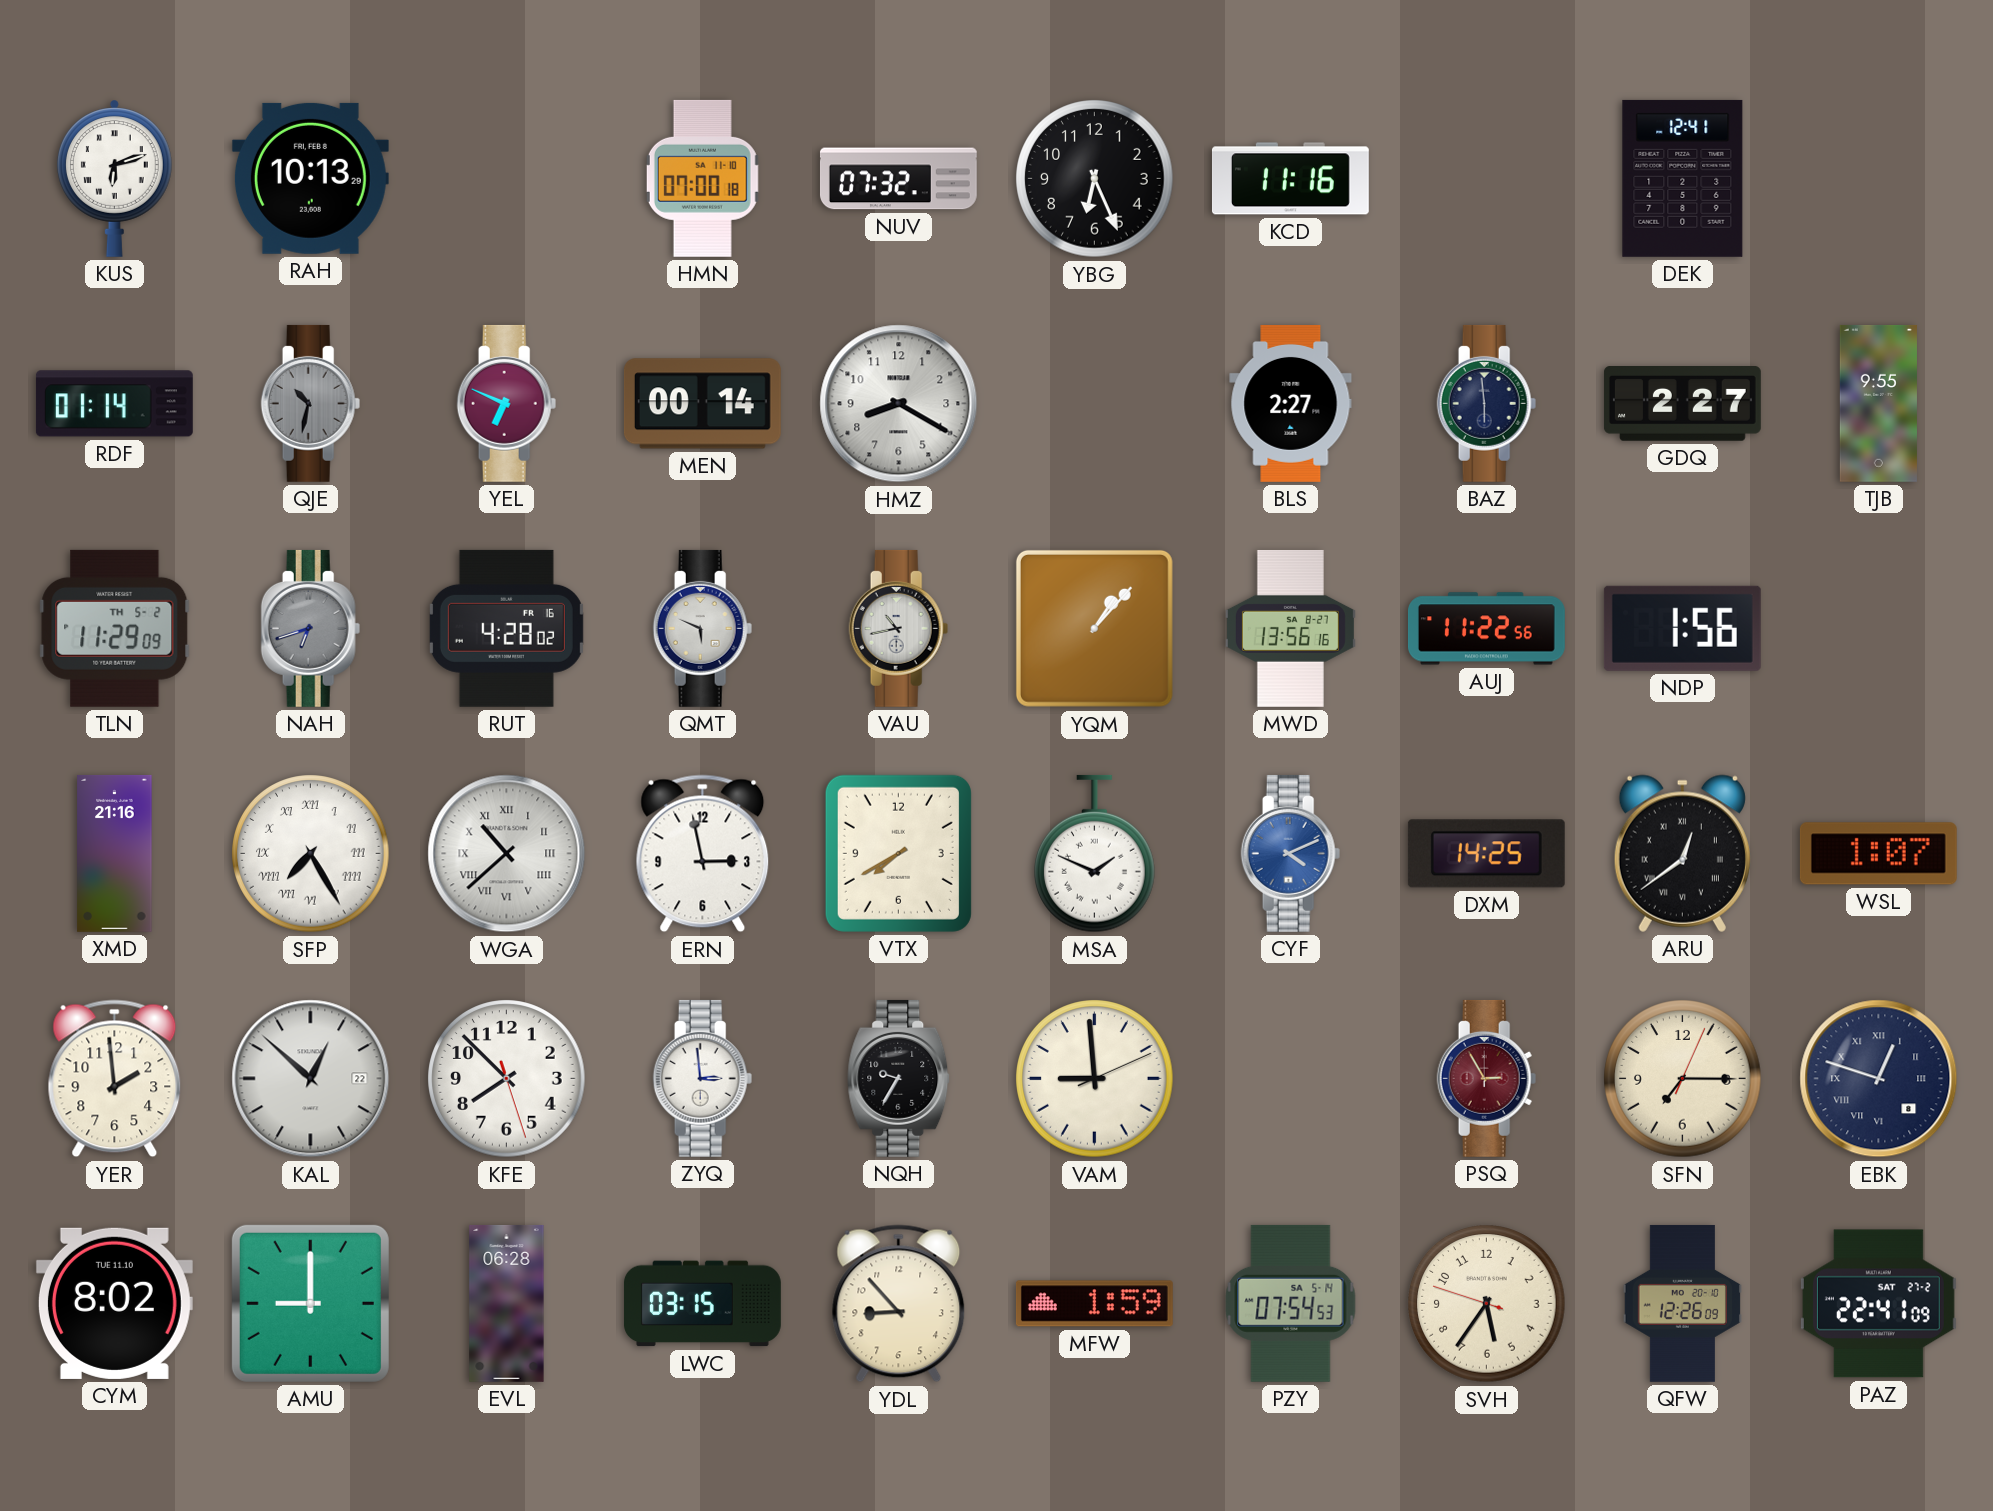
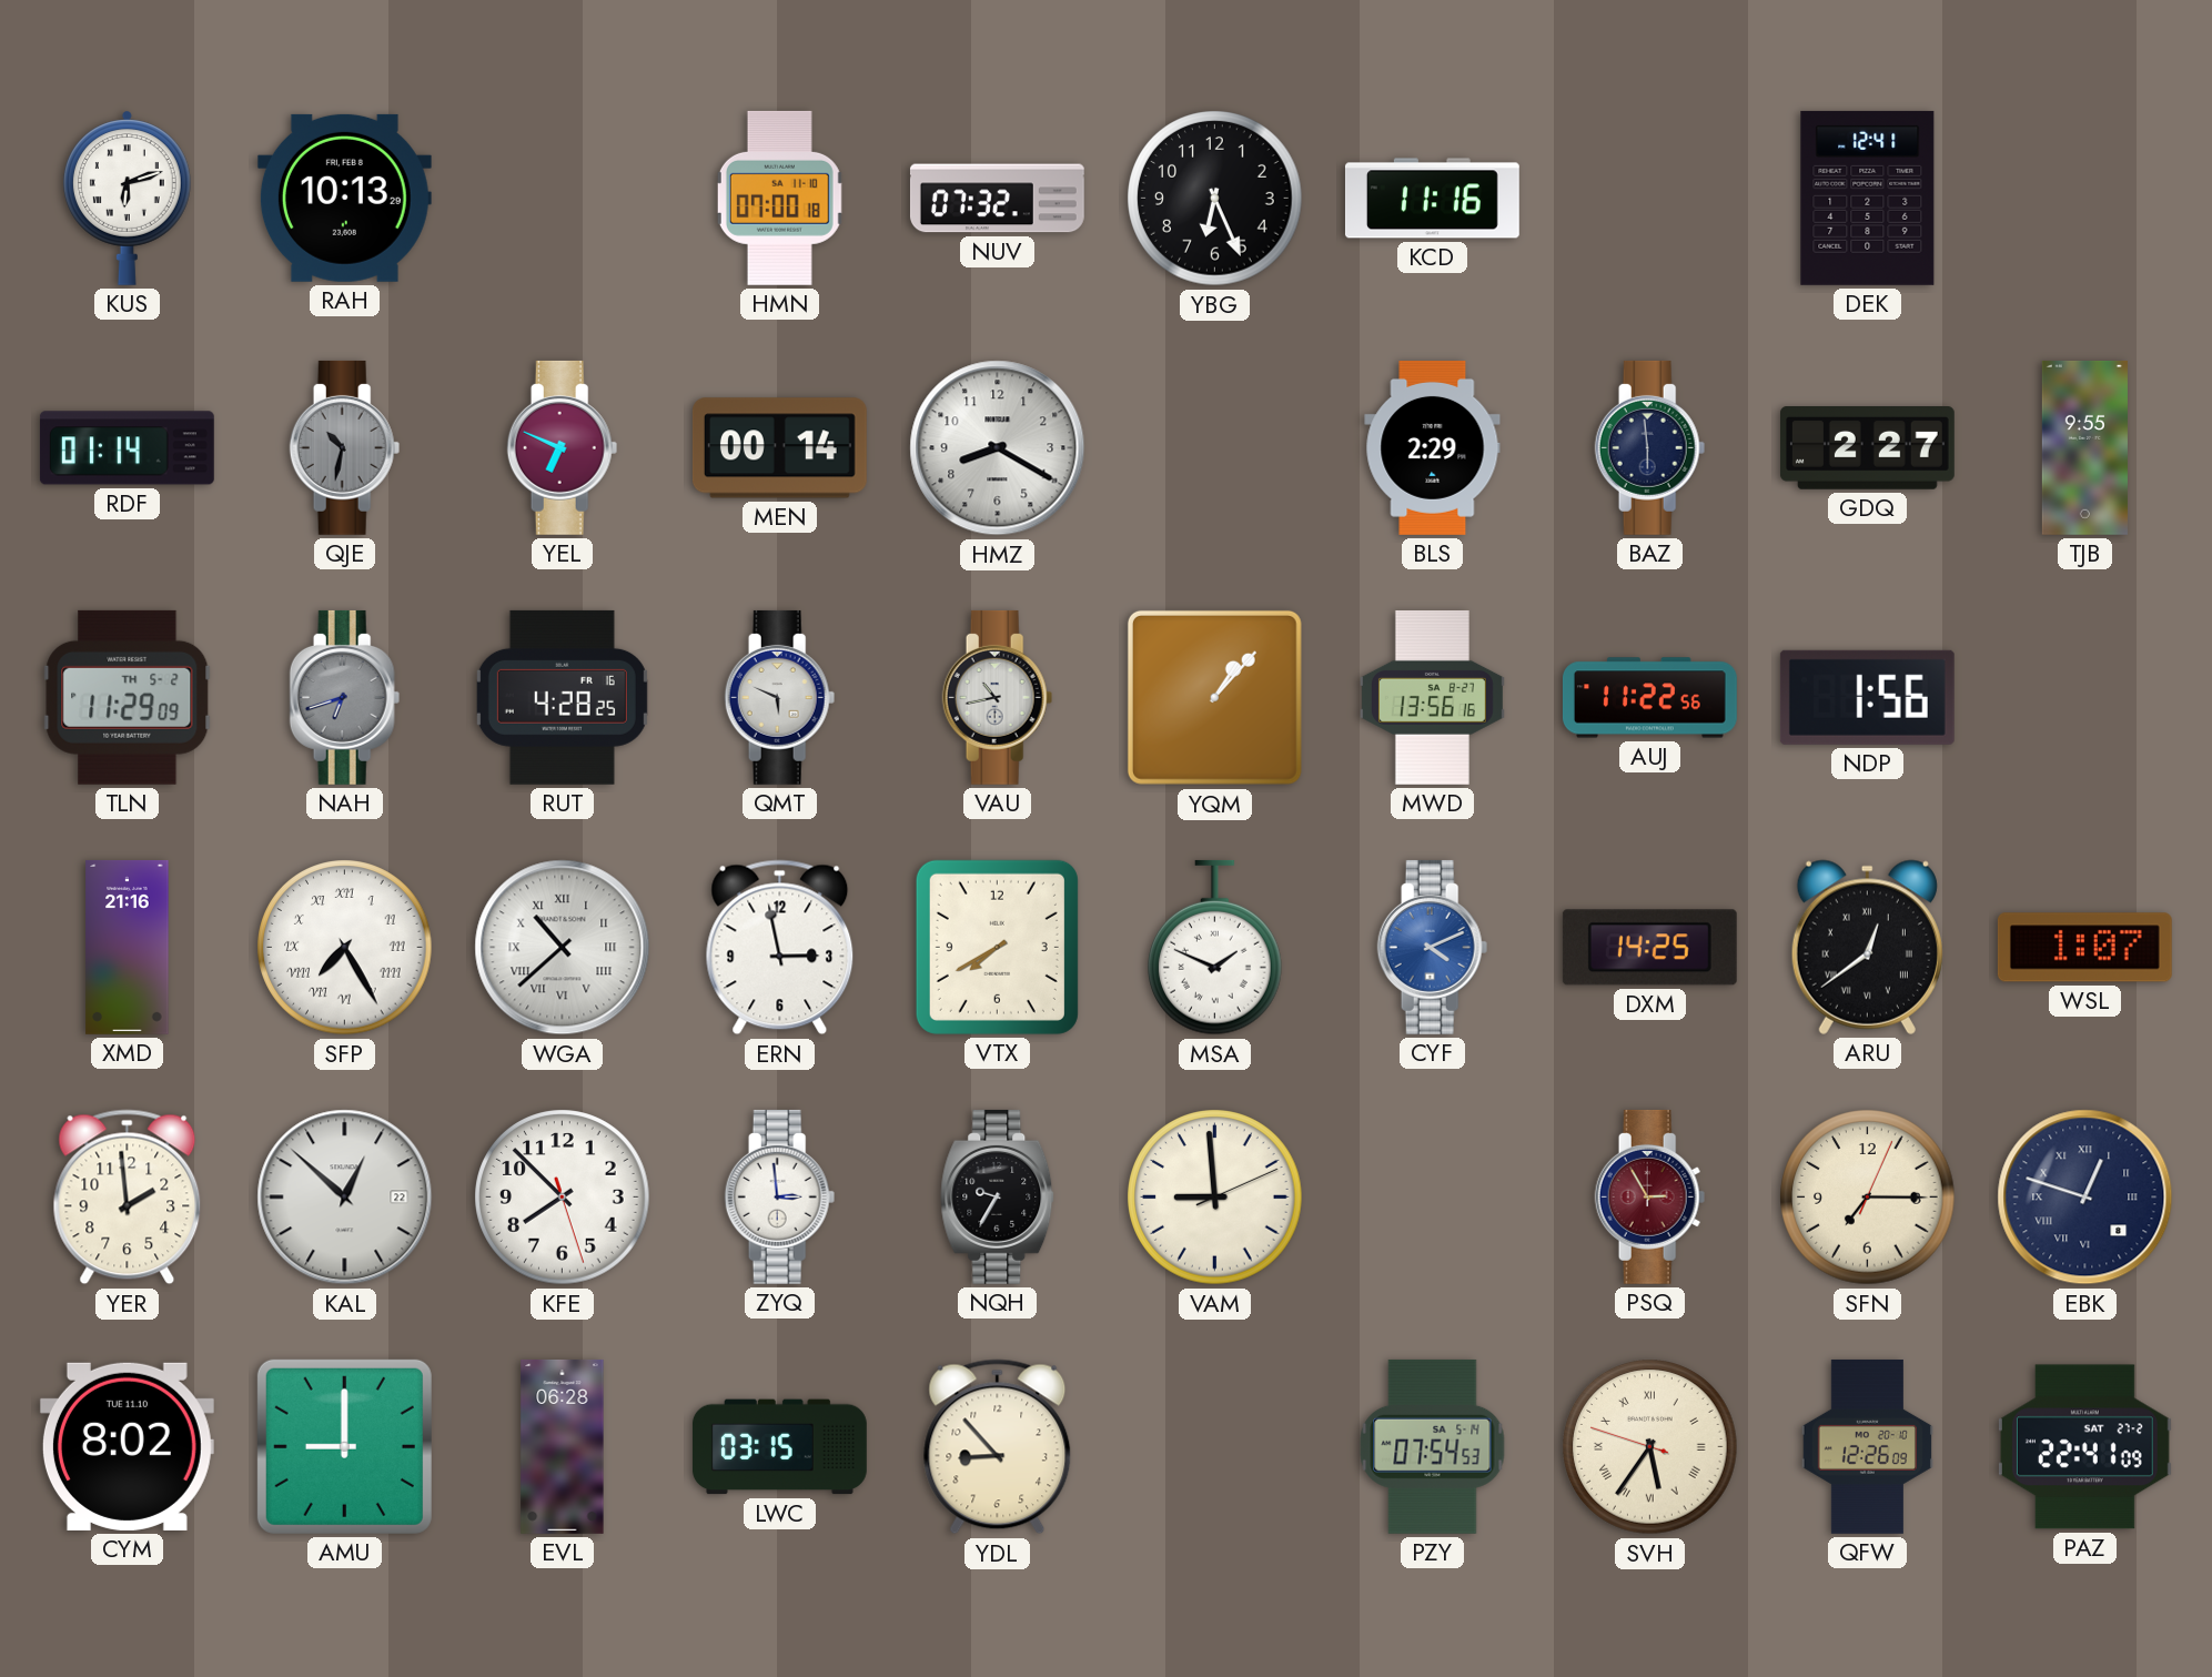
BLS: 2:27 -> 2:29
RUT: 4:28:02 -> 4:28:25
MFW: 1:59 -> none
SVH numerals: Arabic -> Roman
